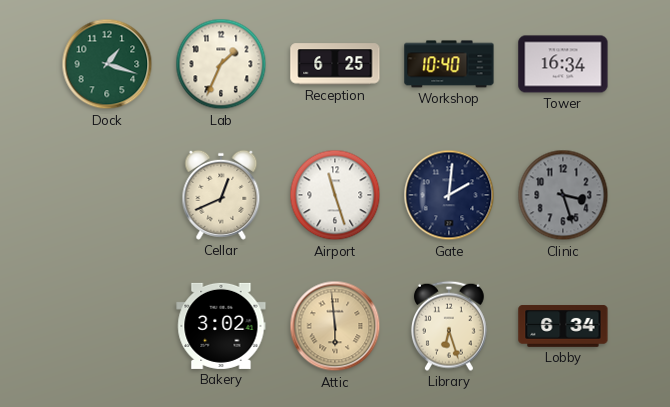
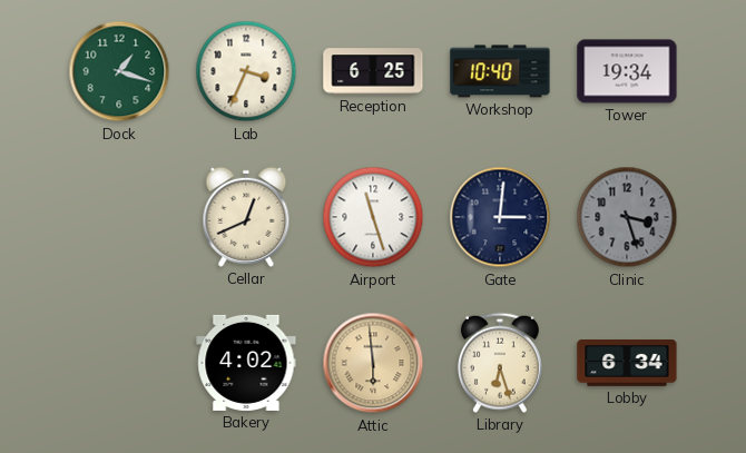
Lab: 1:34 -> 3:34
Tower: 16:34 -> 19:34
Gate: 2:01 -> 3:01
Bakery: 3:02 -> 4:02
